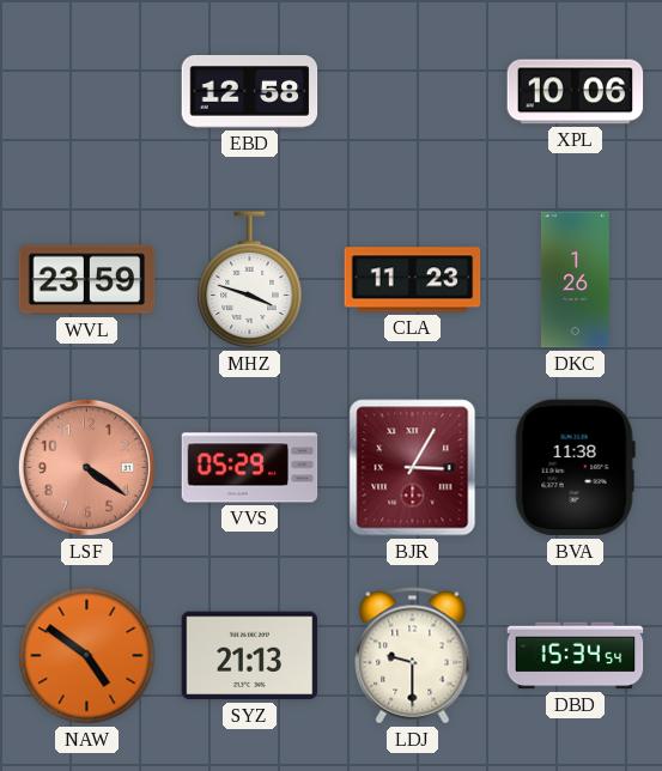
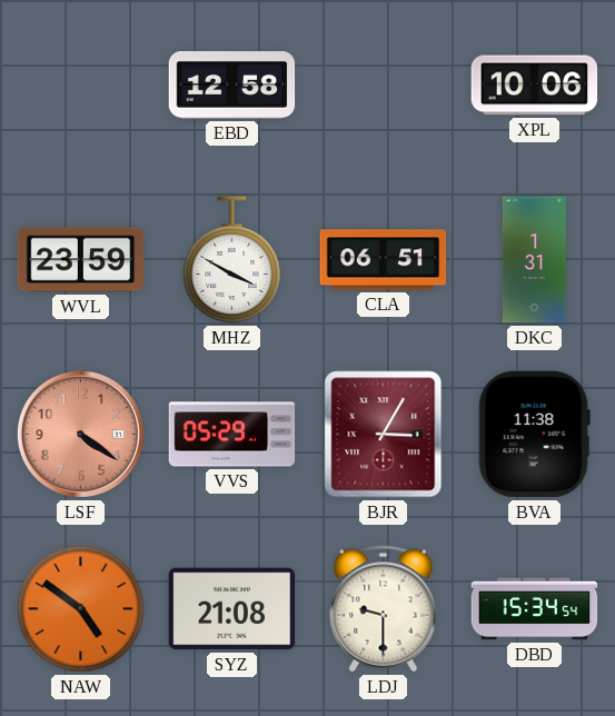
MHZ: 3:48 -> 3:50
CLA: 11:23 -> 06:51
DKC: 1:26 -> 1:31
SYZ: 21:13 -> 21:08
